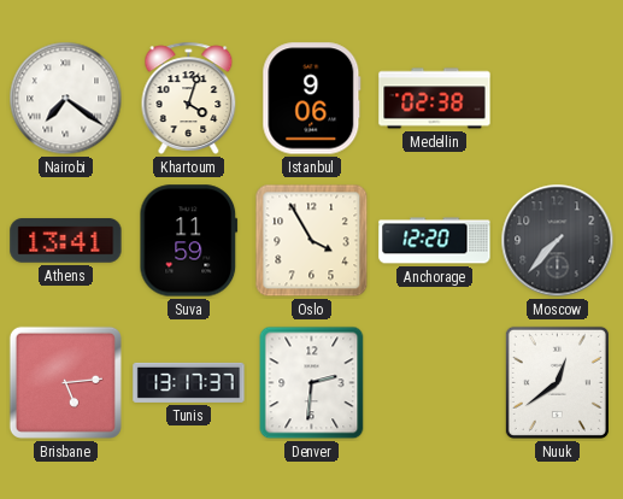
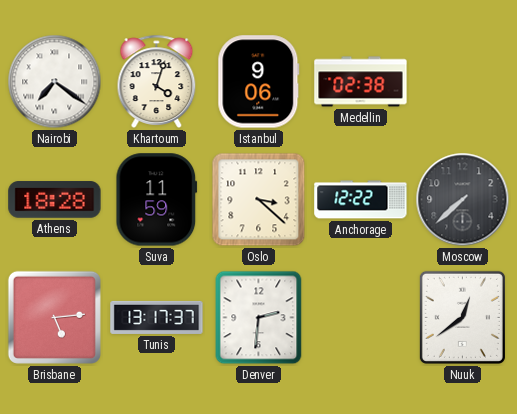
Athens: 13:41 -> 18:28
Oslo: 3:55 -> 3:22
Anchorage: 12:20 -> 12:22
Moscow: 7:37 -> 7:38
